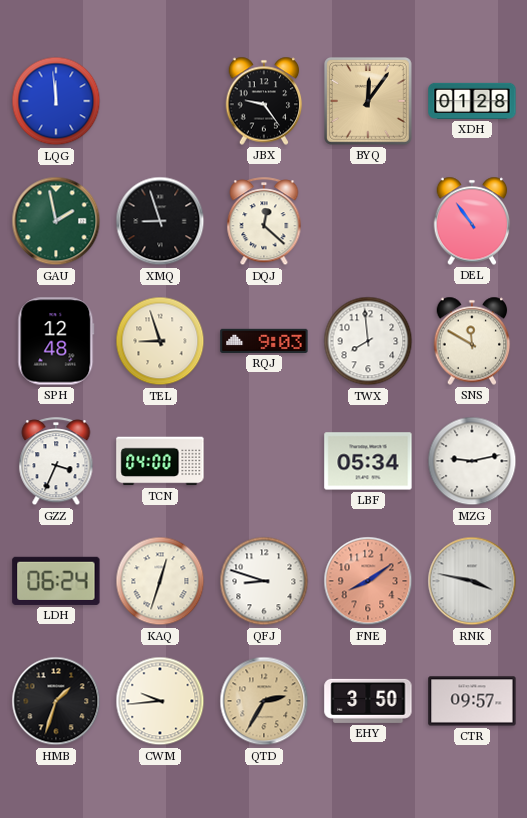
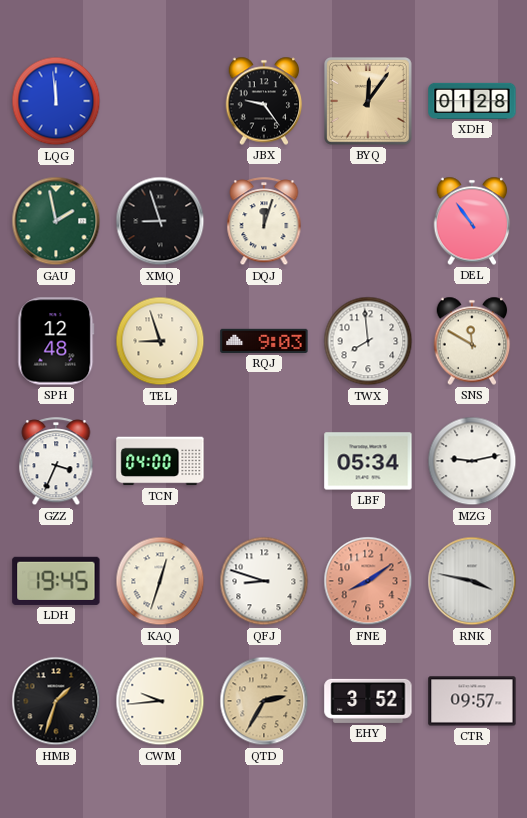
DQJ: 12:22 -> 12:03
LDH: 06:24 -> 19:45
EHY: 3:50 -> 3:52
